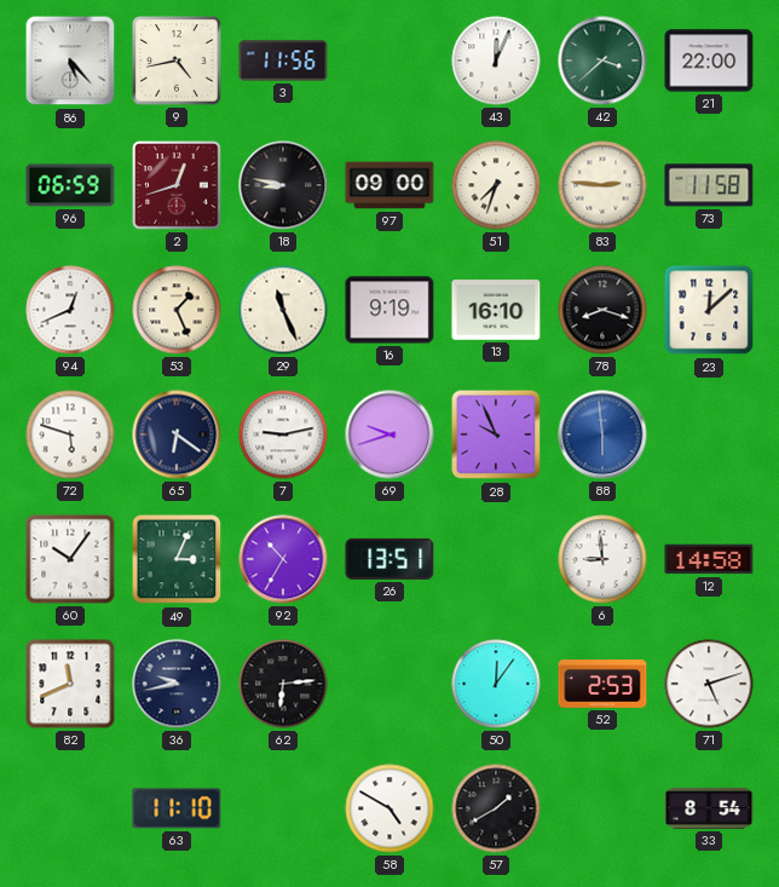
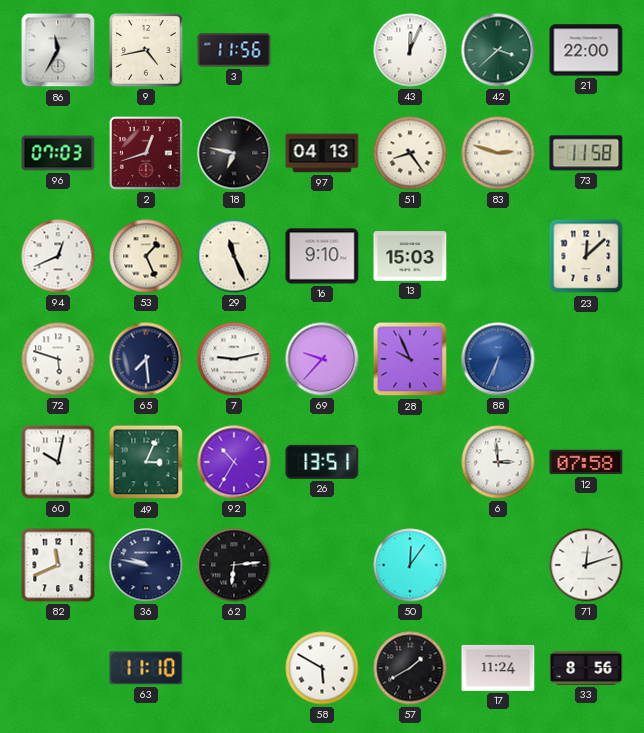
86: 5:23 -> 11:35
96: 06:59 -> 07:03
18: 8:47 -> 6:47
97: 09:00 -> 04:13
51: 7:33 -> 8:24
83: 2:46 -> 2:48
16: 9:19 -> 9:10
13: 16:10 -> 15:03
78: 8:18 -> none
65: 6:21 -> 7:29
69: 9:42 -> 9:37
88: 5:59 -> 6:34
60: 10:06 -> 10:02
6: 8:59 -> 2:59
12: 14:58 -> 07:58
36: 9:43 -> 9:47
52: 2:53 -> none
71: 5:12 -> 12:12
58: 4:50 -> 5:50
17: none -> 11:24
33: 8:54 -> 8:56
